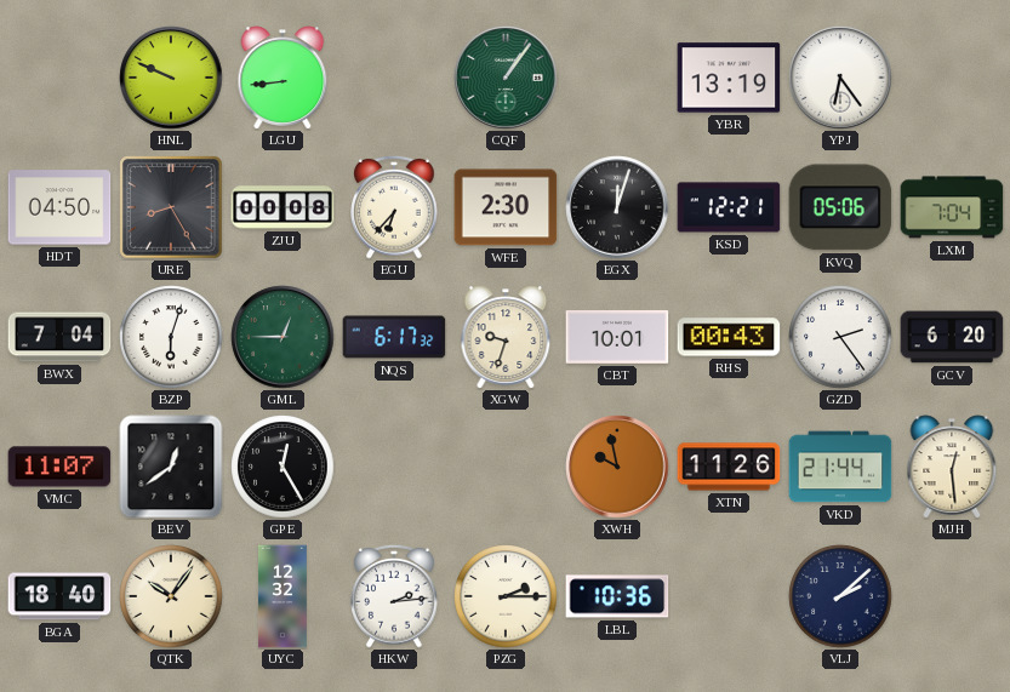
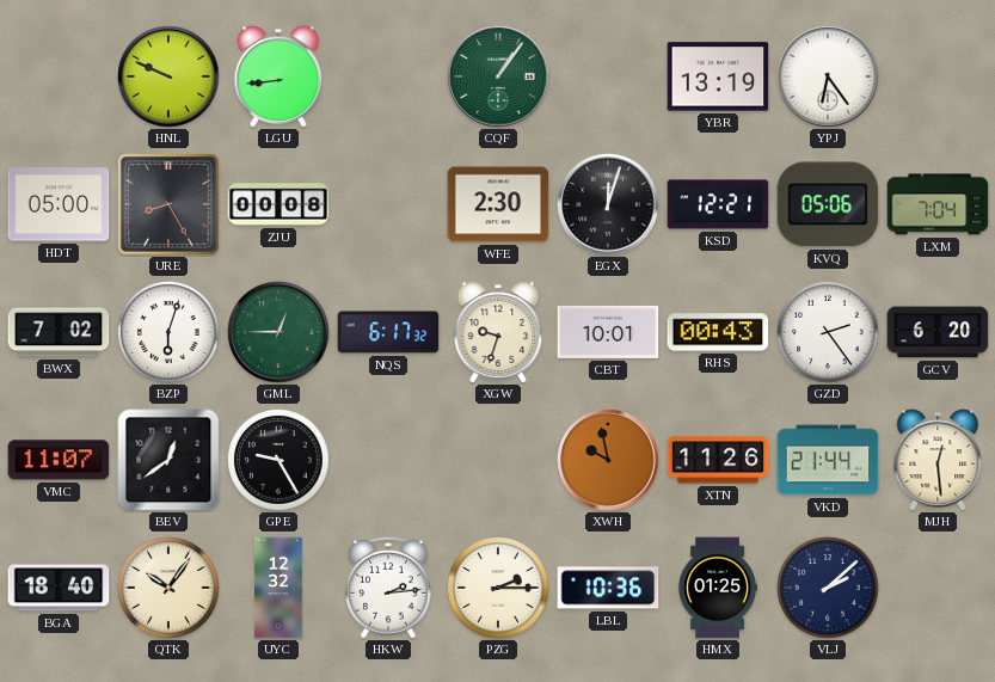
HDT: 04:50 -> 05:00
EGU: 6:37 -> none
BWX: 7:04 -> 7:02
GPE: 12:25 -> 9:25
HMX: none -> 01:25
